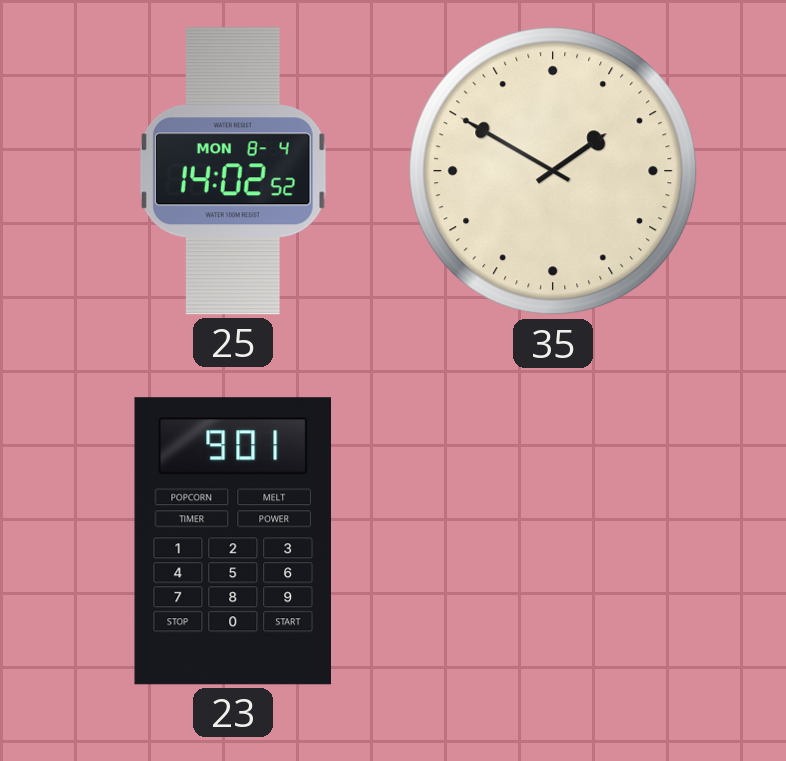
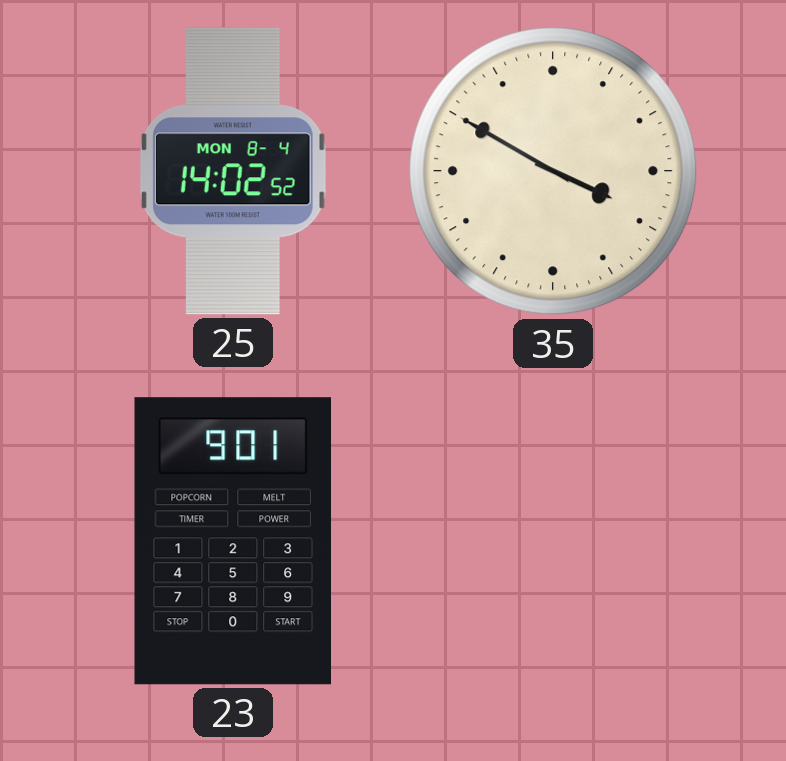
35: 1:50 -> 3:50
